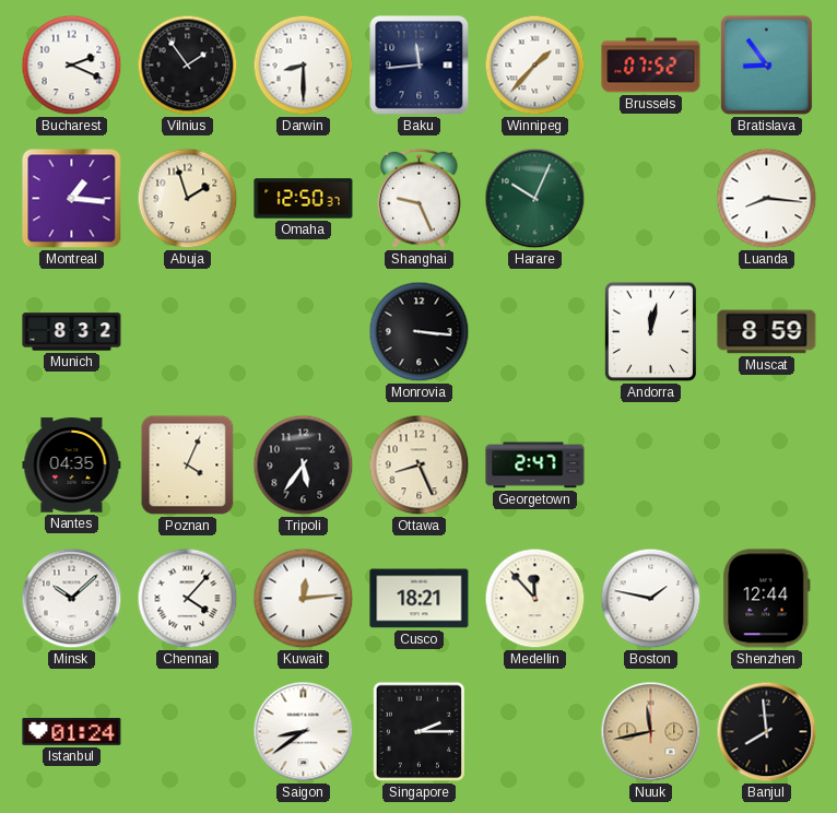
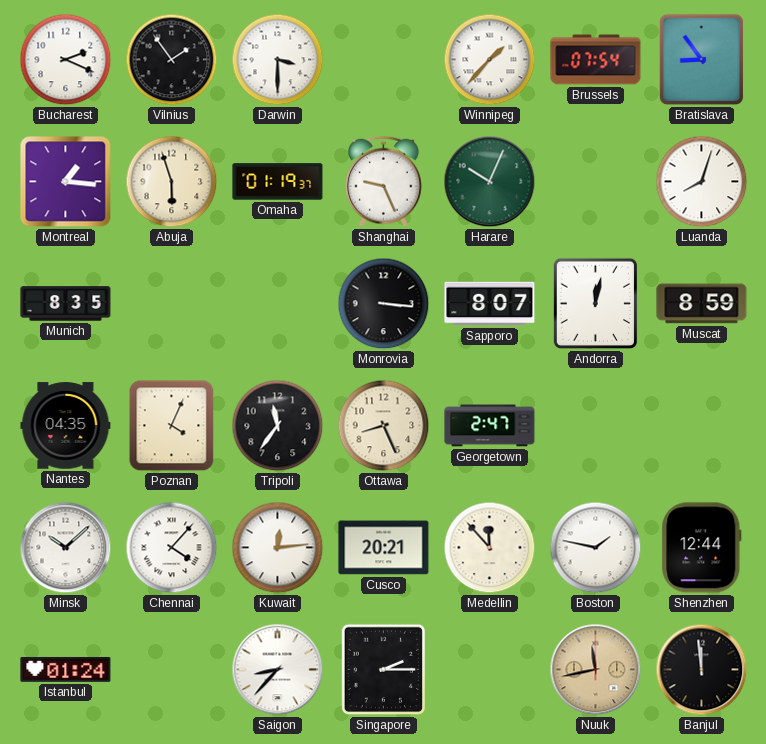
Darwin: 8:30 -> 3:30
Baku: 11:44 -> none
Brussels: 07:52 -> 07:54
Abuja: 1:57 -> 5:57
Omaha: 12:50 -> 01:19
Luanda: 8:16 -> 8:03
Munich: 8:32 -> 8:35
Sapporo: none -> 8:07
Tripoli: 5:36 -> 11:36
Cusco: 18:21 -> 20:21
Saigon: 8:39 -> 8:37
Banjul: 7:59 -> 11:59
